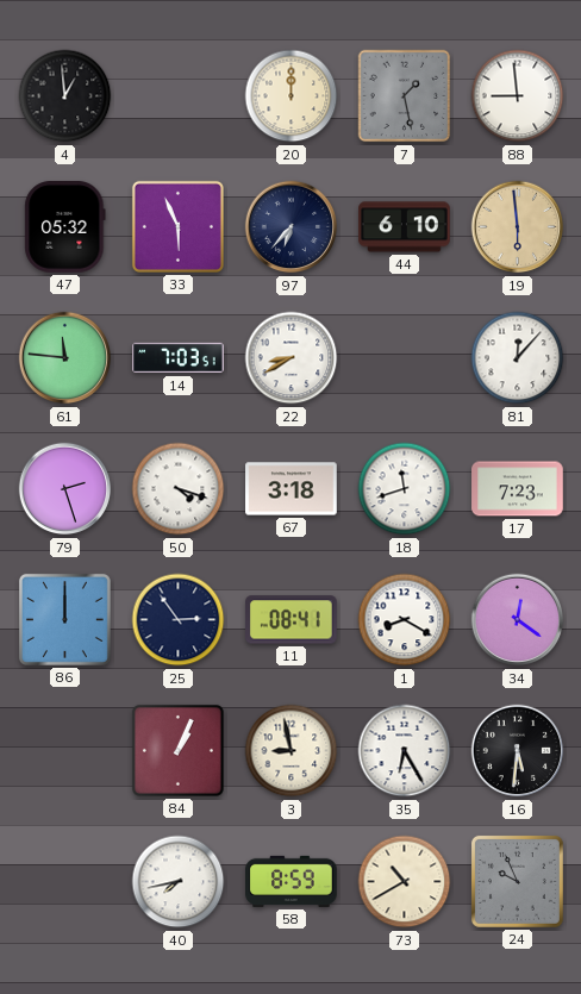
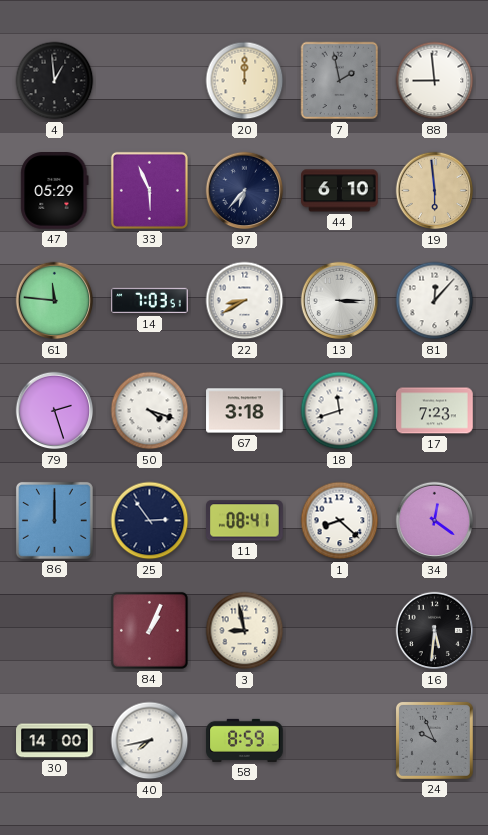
7: 1:28 -> 1:58
47: 05:32 -> 05:29
13: none -> 3:15
1: 8:20 -> 8:22
35: 6:25 -> none
30: none -> 14:00
73: 10:40 -> none
